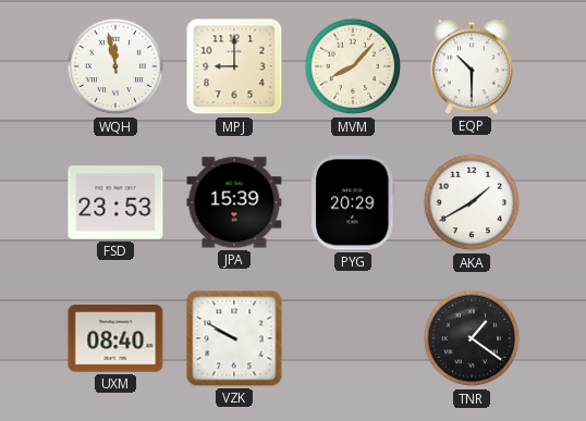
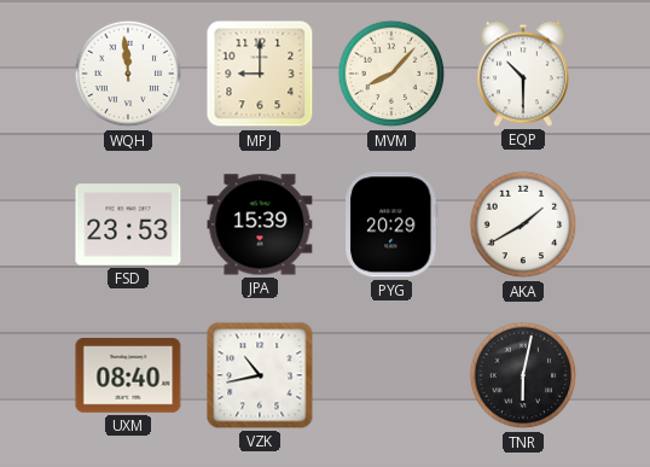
WQH: 11:58 -> 11:59
VZK: 9:50 -> 10:43
TNR: 1:21 -> 6:02
